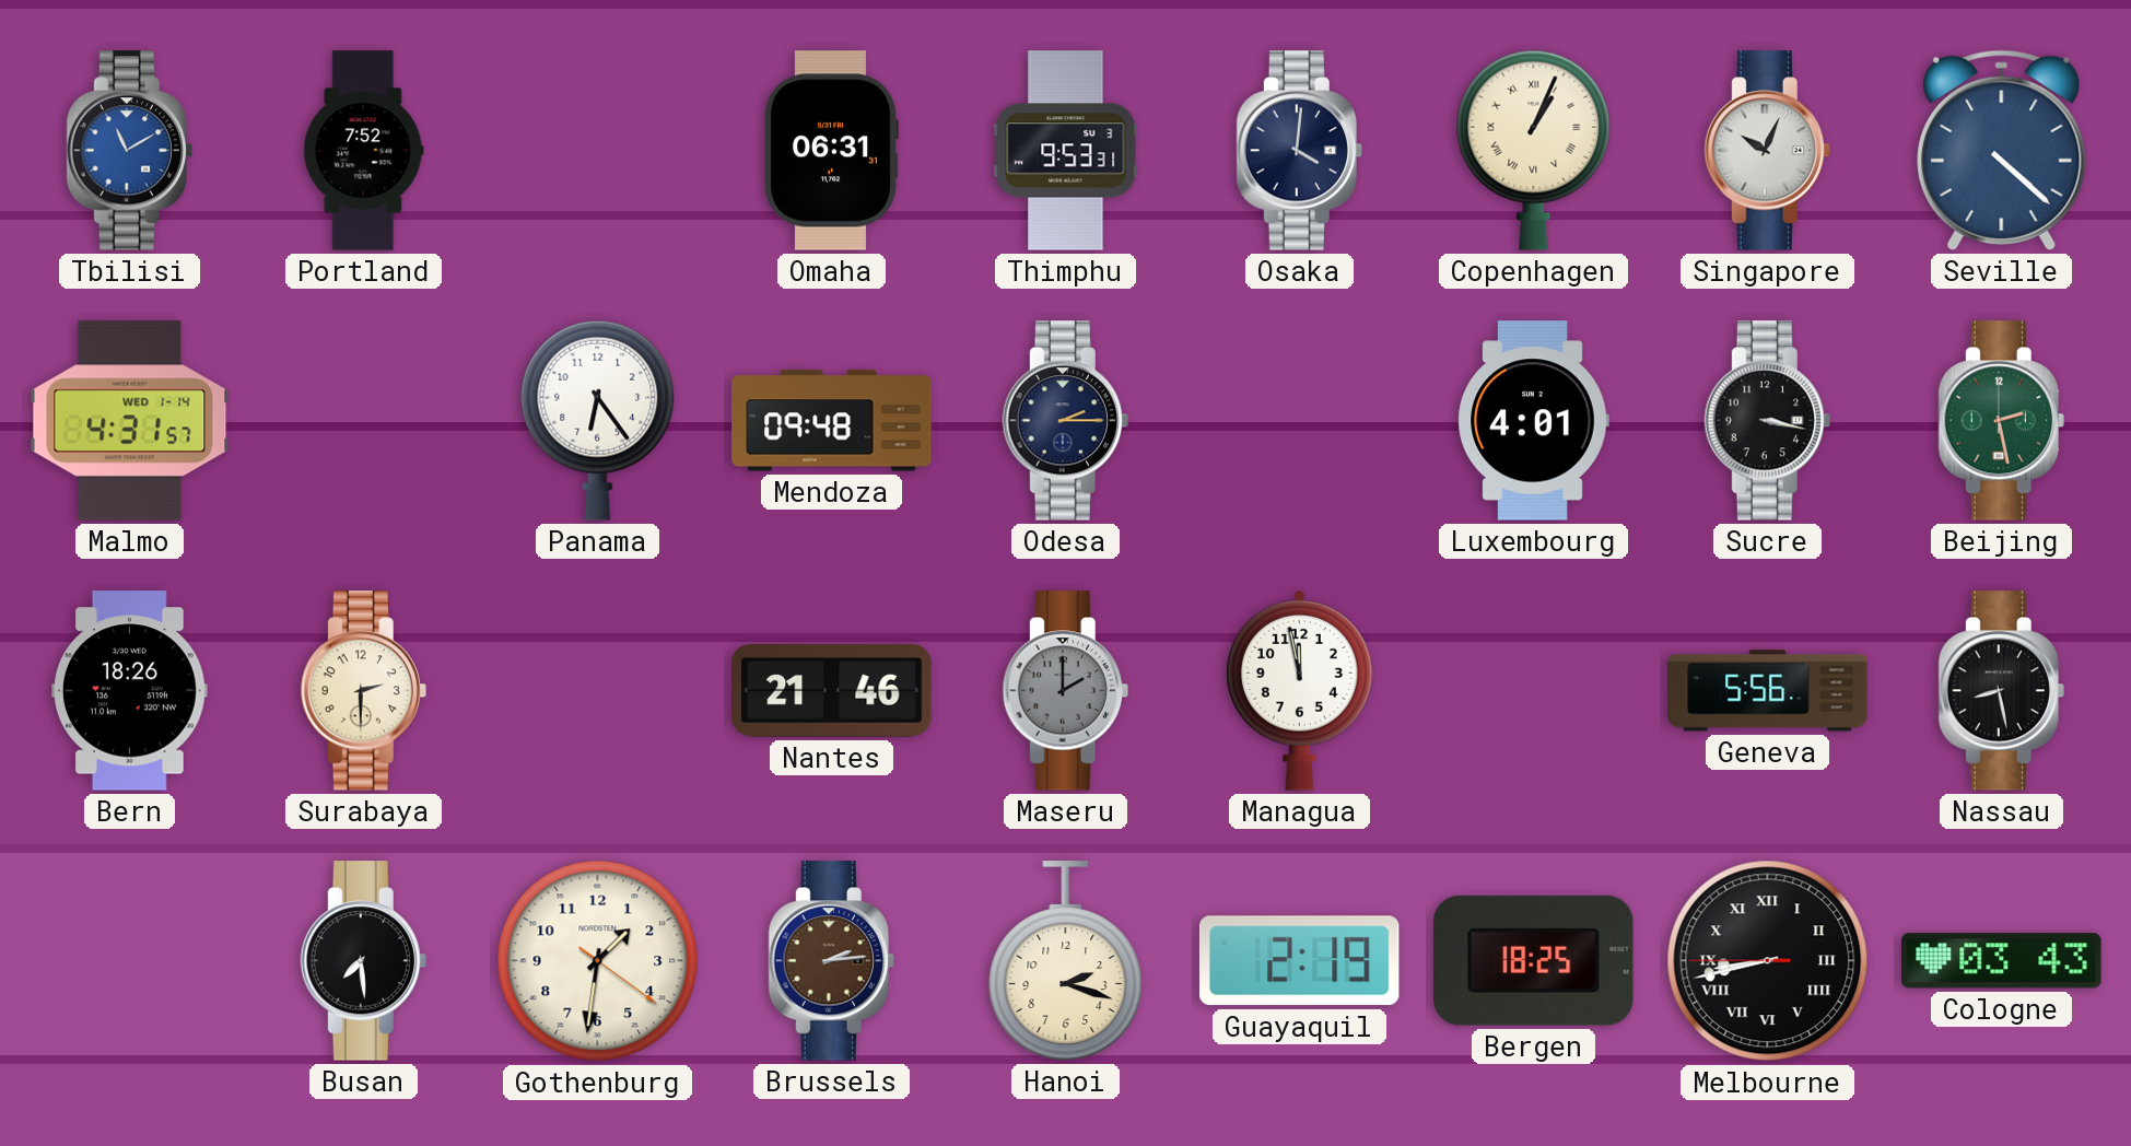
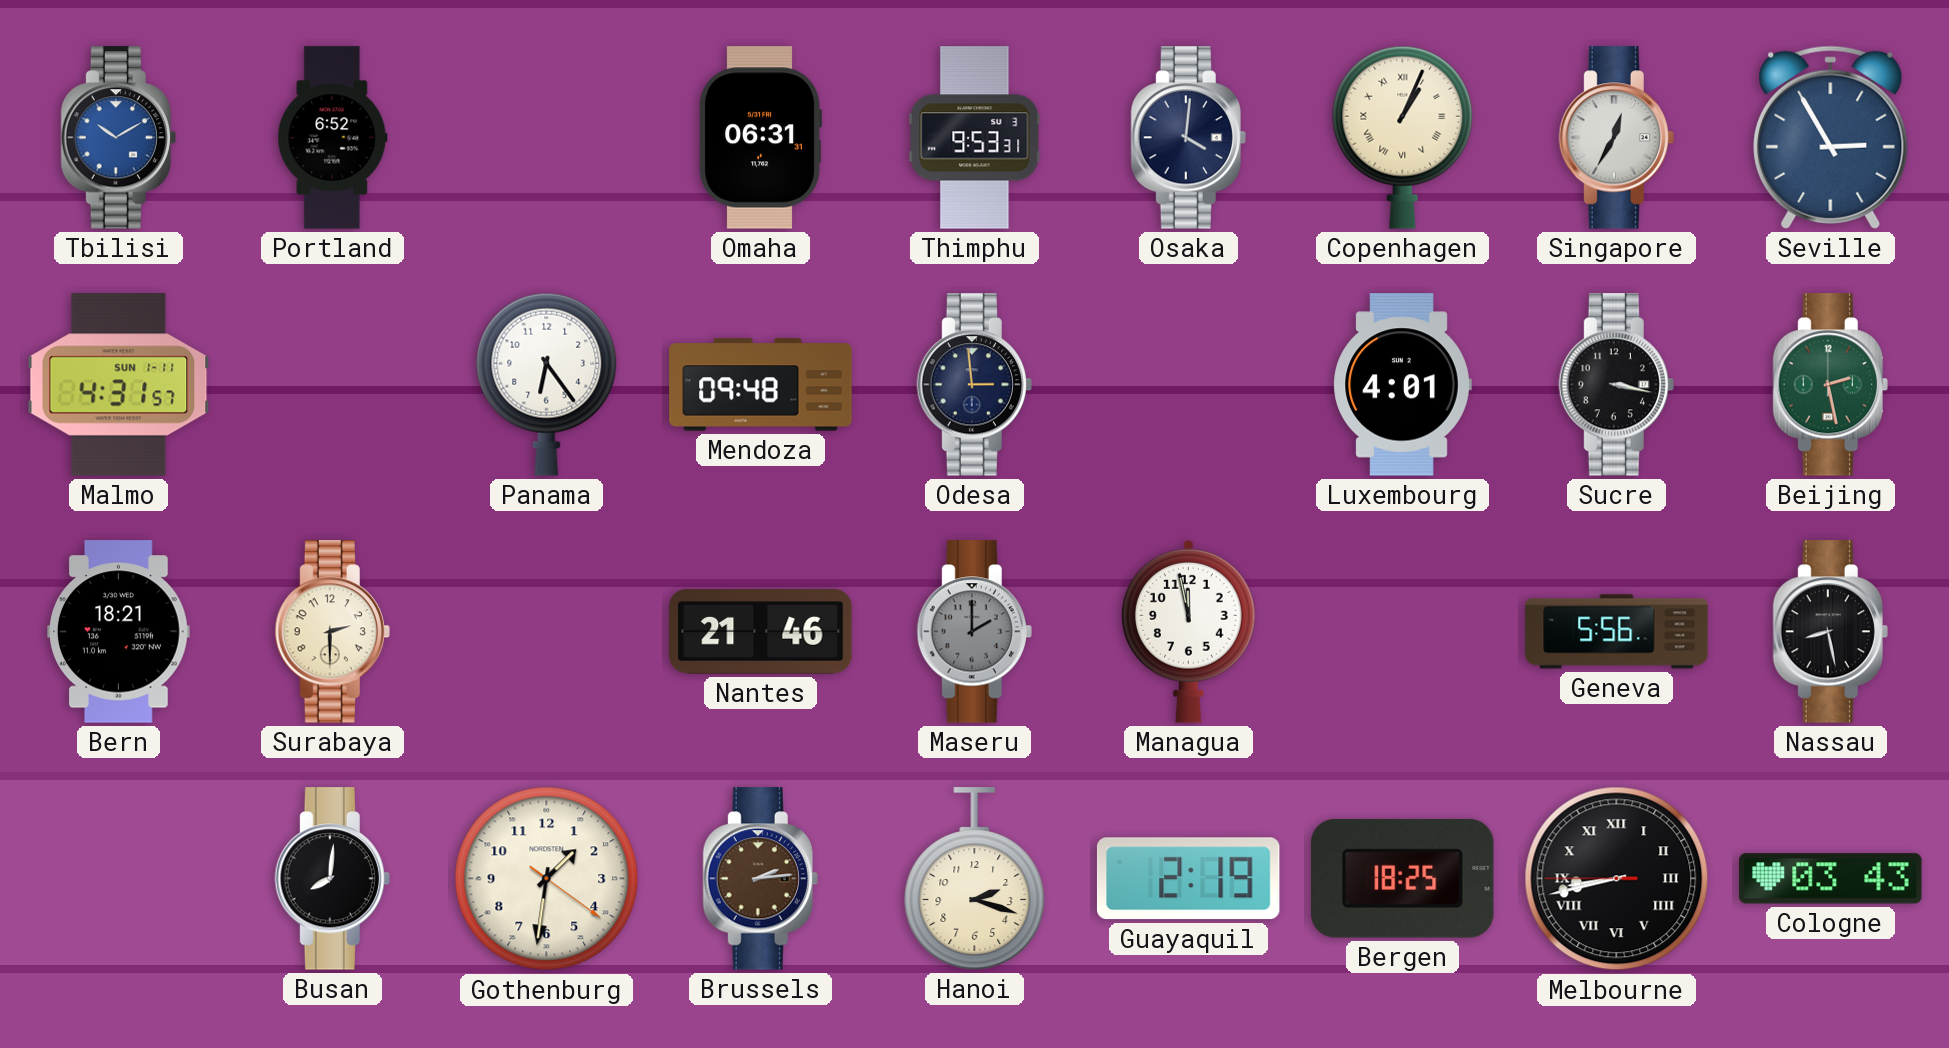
Tbilisi: 11:10 -> 10:10
Portland: 7:52 -> 6:52
Singapore: 10:04 -> 12:35
Seville: 4:22 -> 2:55
Malmo date: WED 1-14 -> SUN 1-11
Odesa: 2:15 -> 2:59
Bern: 18:26 -> 18:21
Busan: 7:29 -> 8:01
